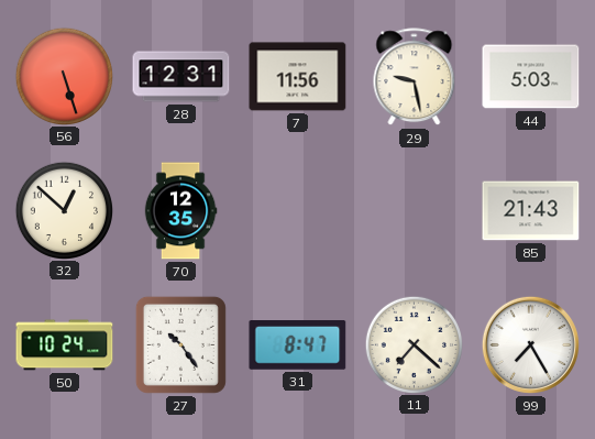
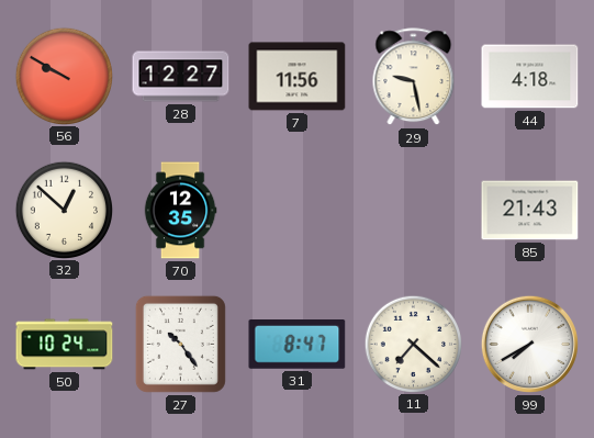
56: 5:27 -> 9:50
28: 12:31 -> 12:27
44: 5:03 -> 4:18
99: 7:25 -> 7:40
